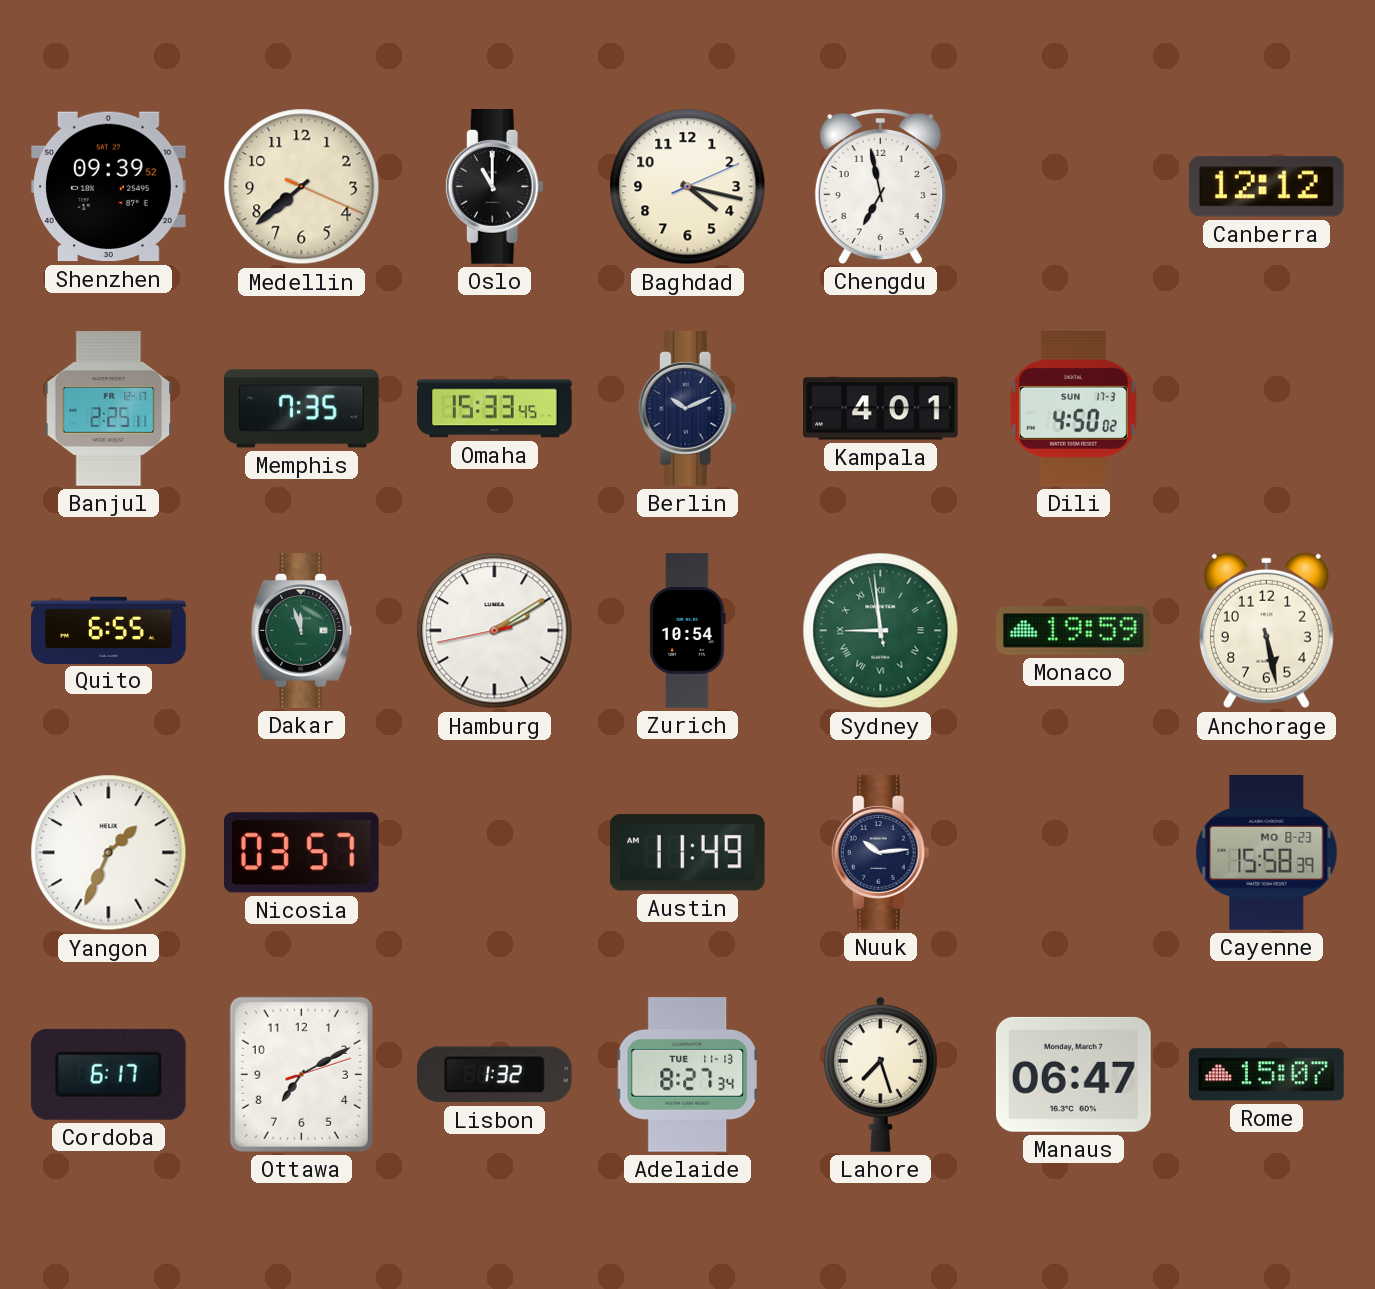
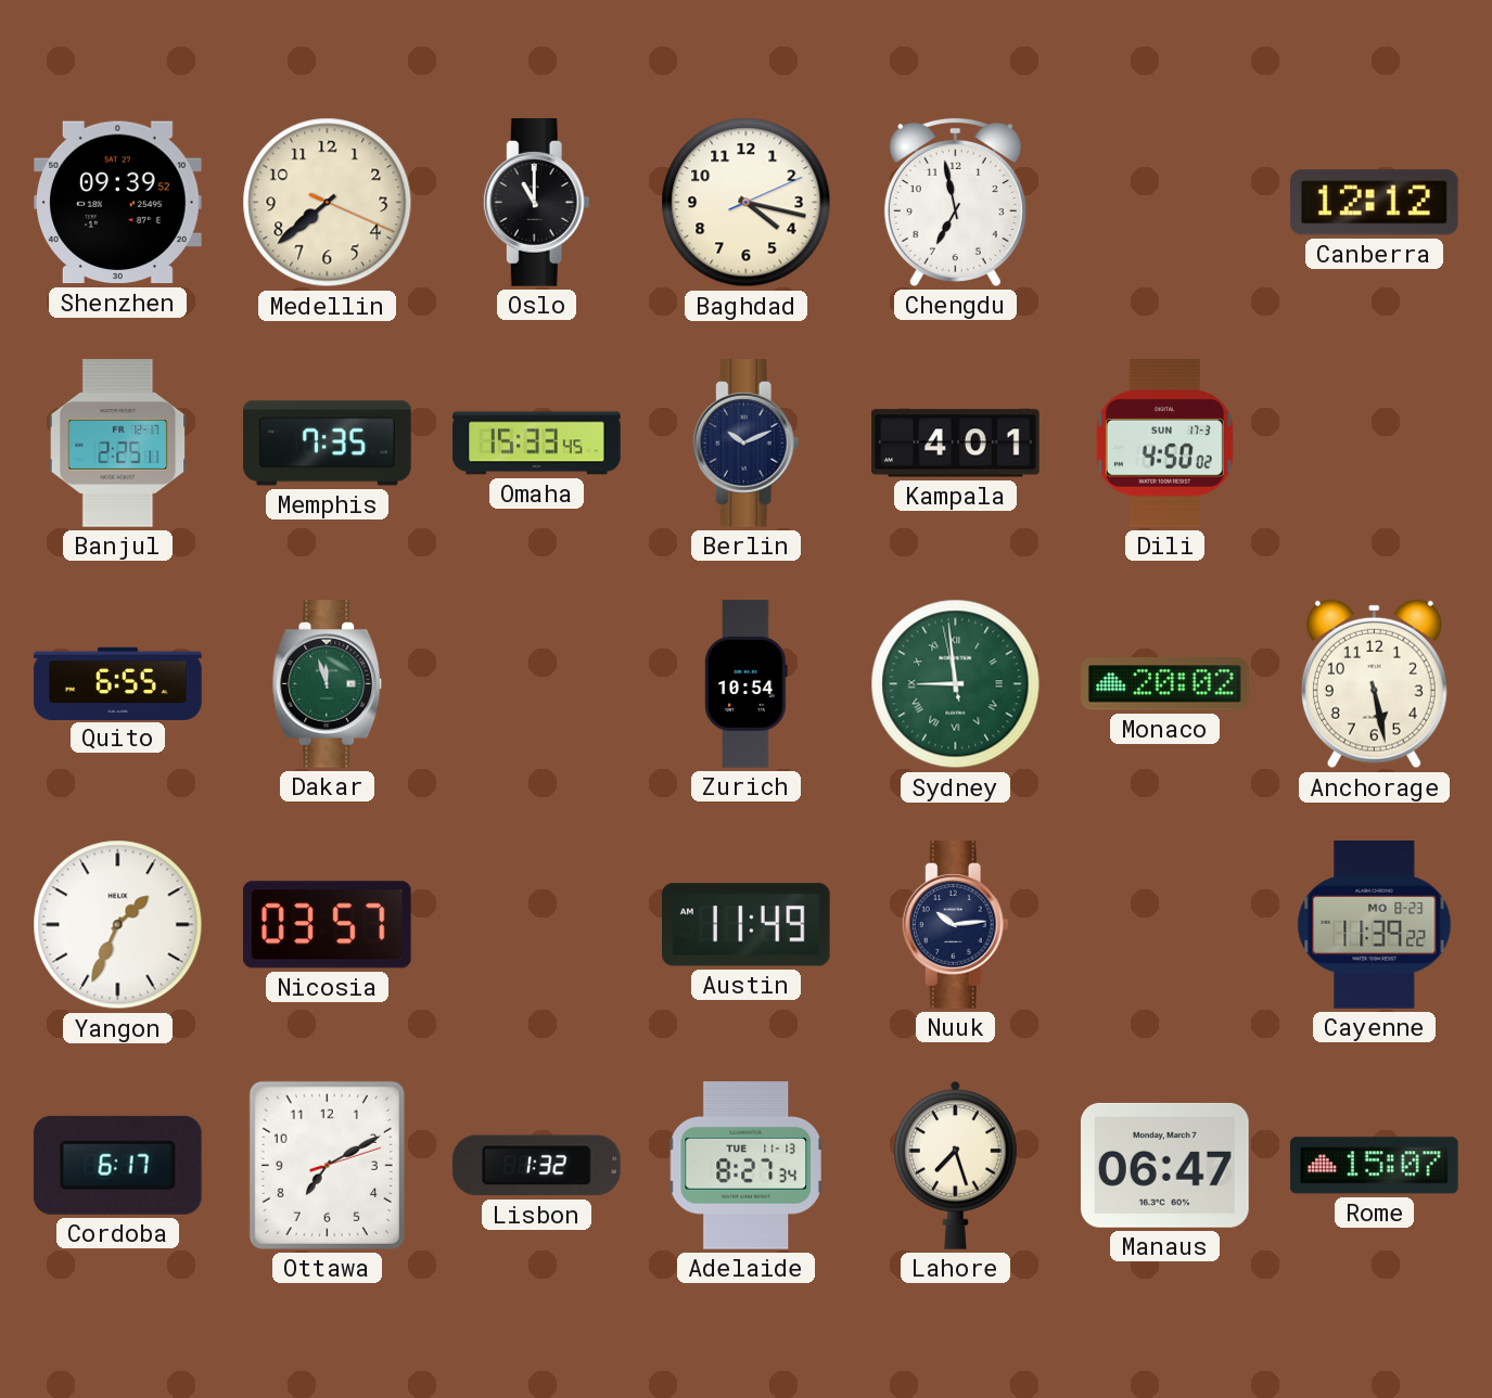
Hamburg: 2:09 -> none
Monaco: 19:59 -> 20:02
Cayenne: 15:58 -> 11:39
